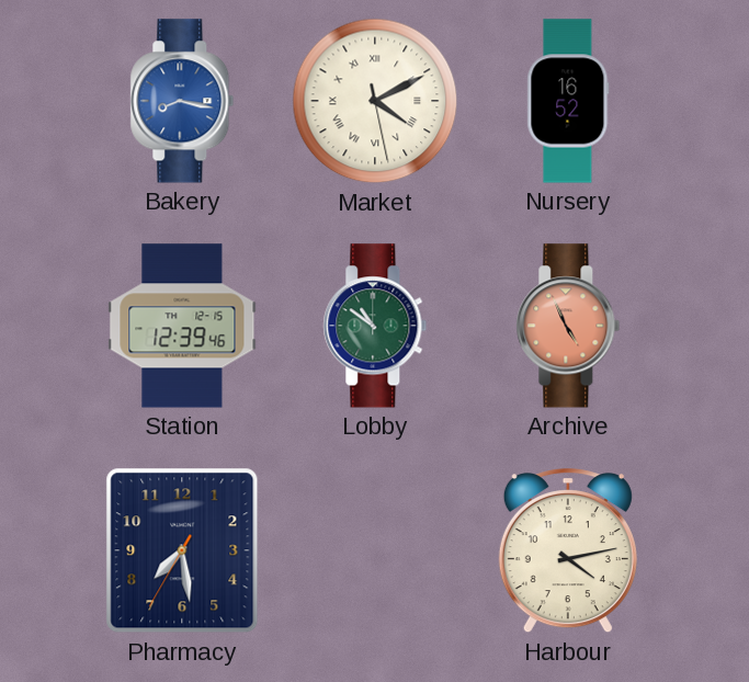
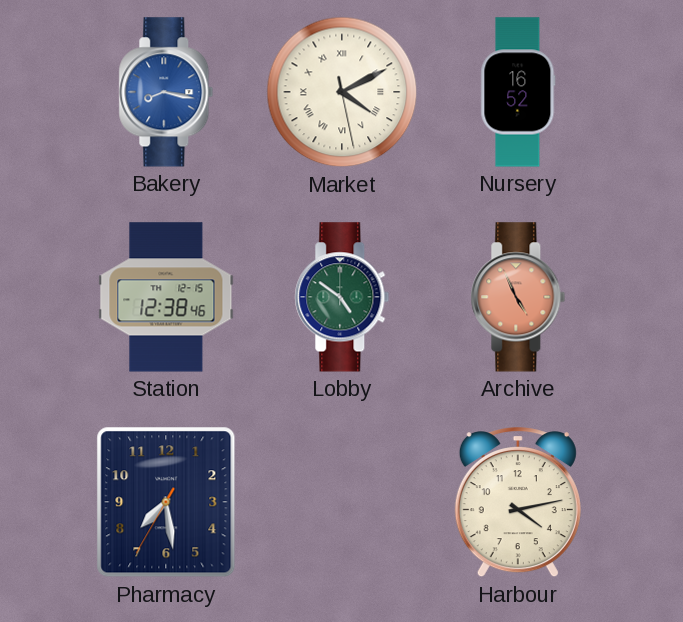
Station: 12:39 -> 12:38
Lobby: 10:51 -> 4:51
